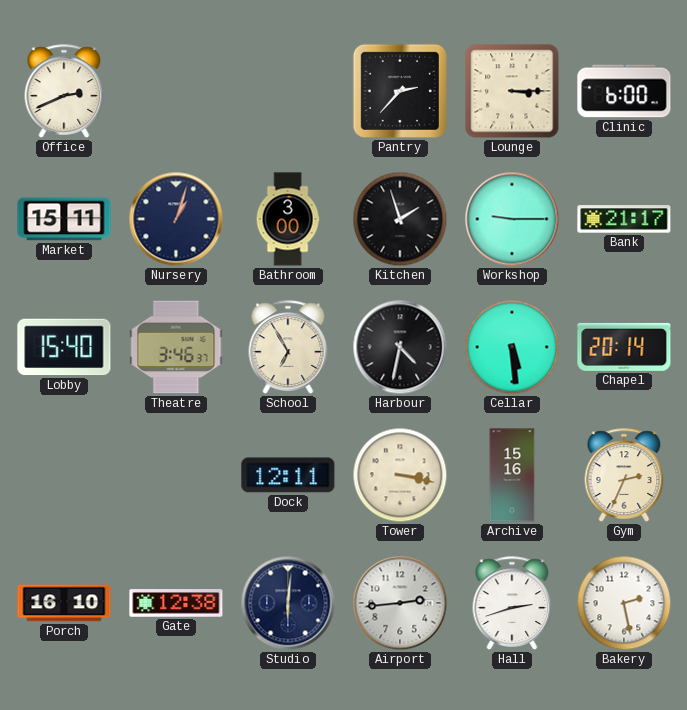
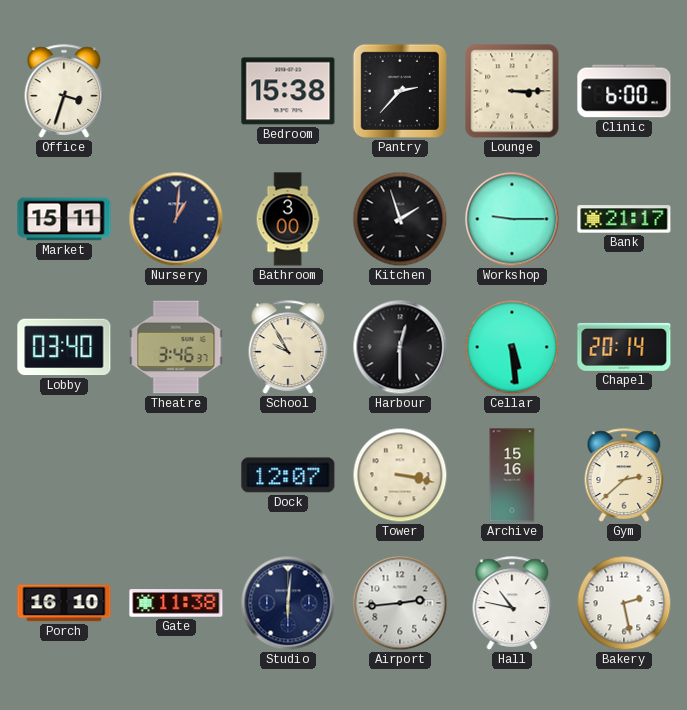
Office: 2:41 -> 3:33
Bedroom: none -> 15:38
Nursery: 1:03 -> 1:01
Lobby: 15:40 -> 03:40
School: 6:55 -> 9:55
Harbour: 4:32 -> 12:30
Dock: 12:11 -> 12:07
Gym: 2:34 -> 2:38
Gate: 12:38 -> 11:38
Hall: 2:42 -> 10:47
